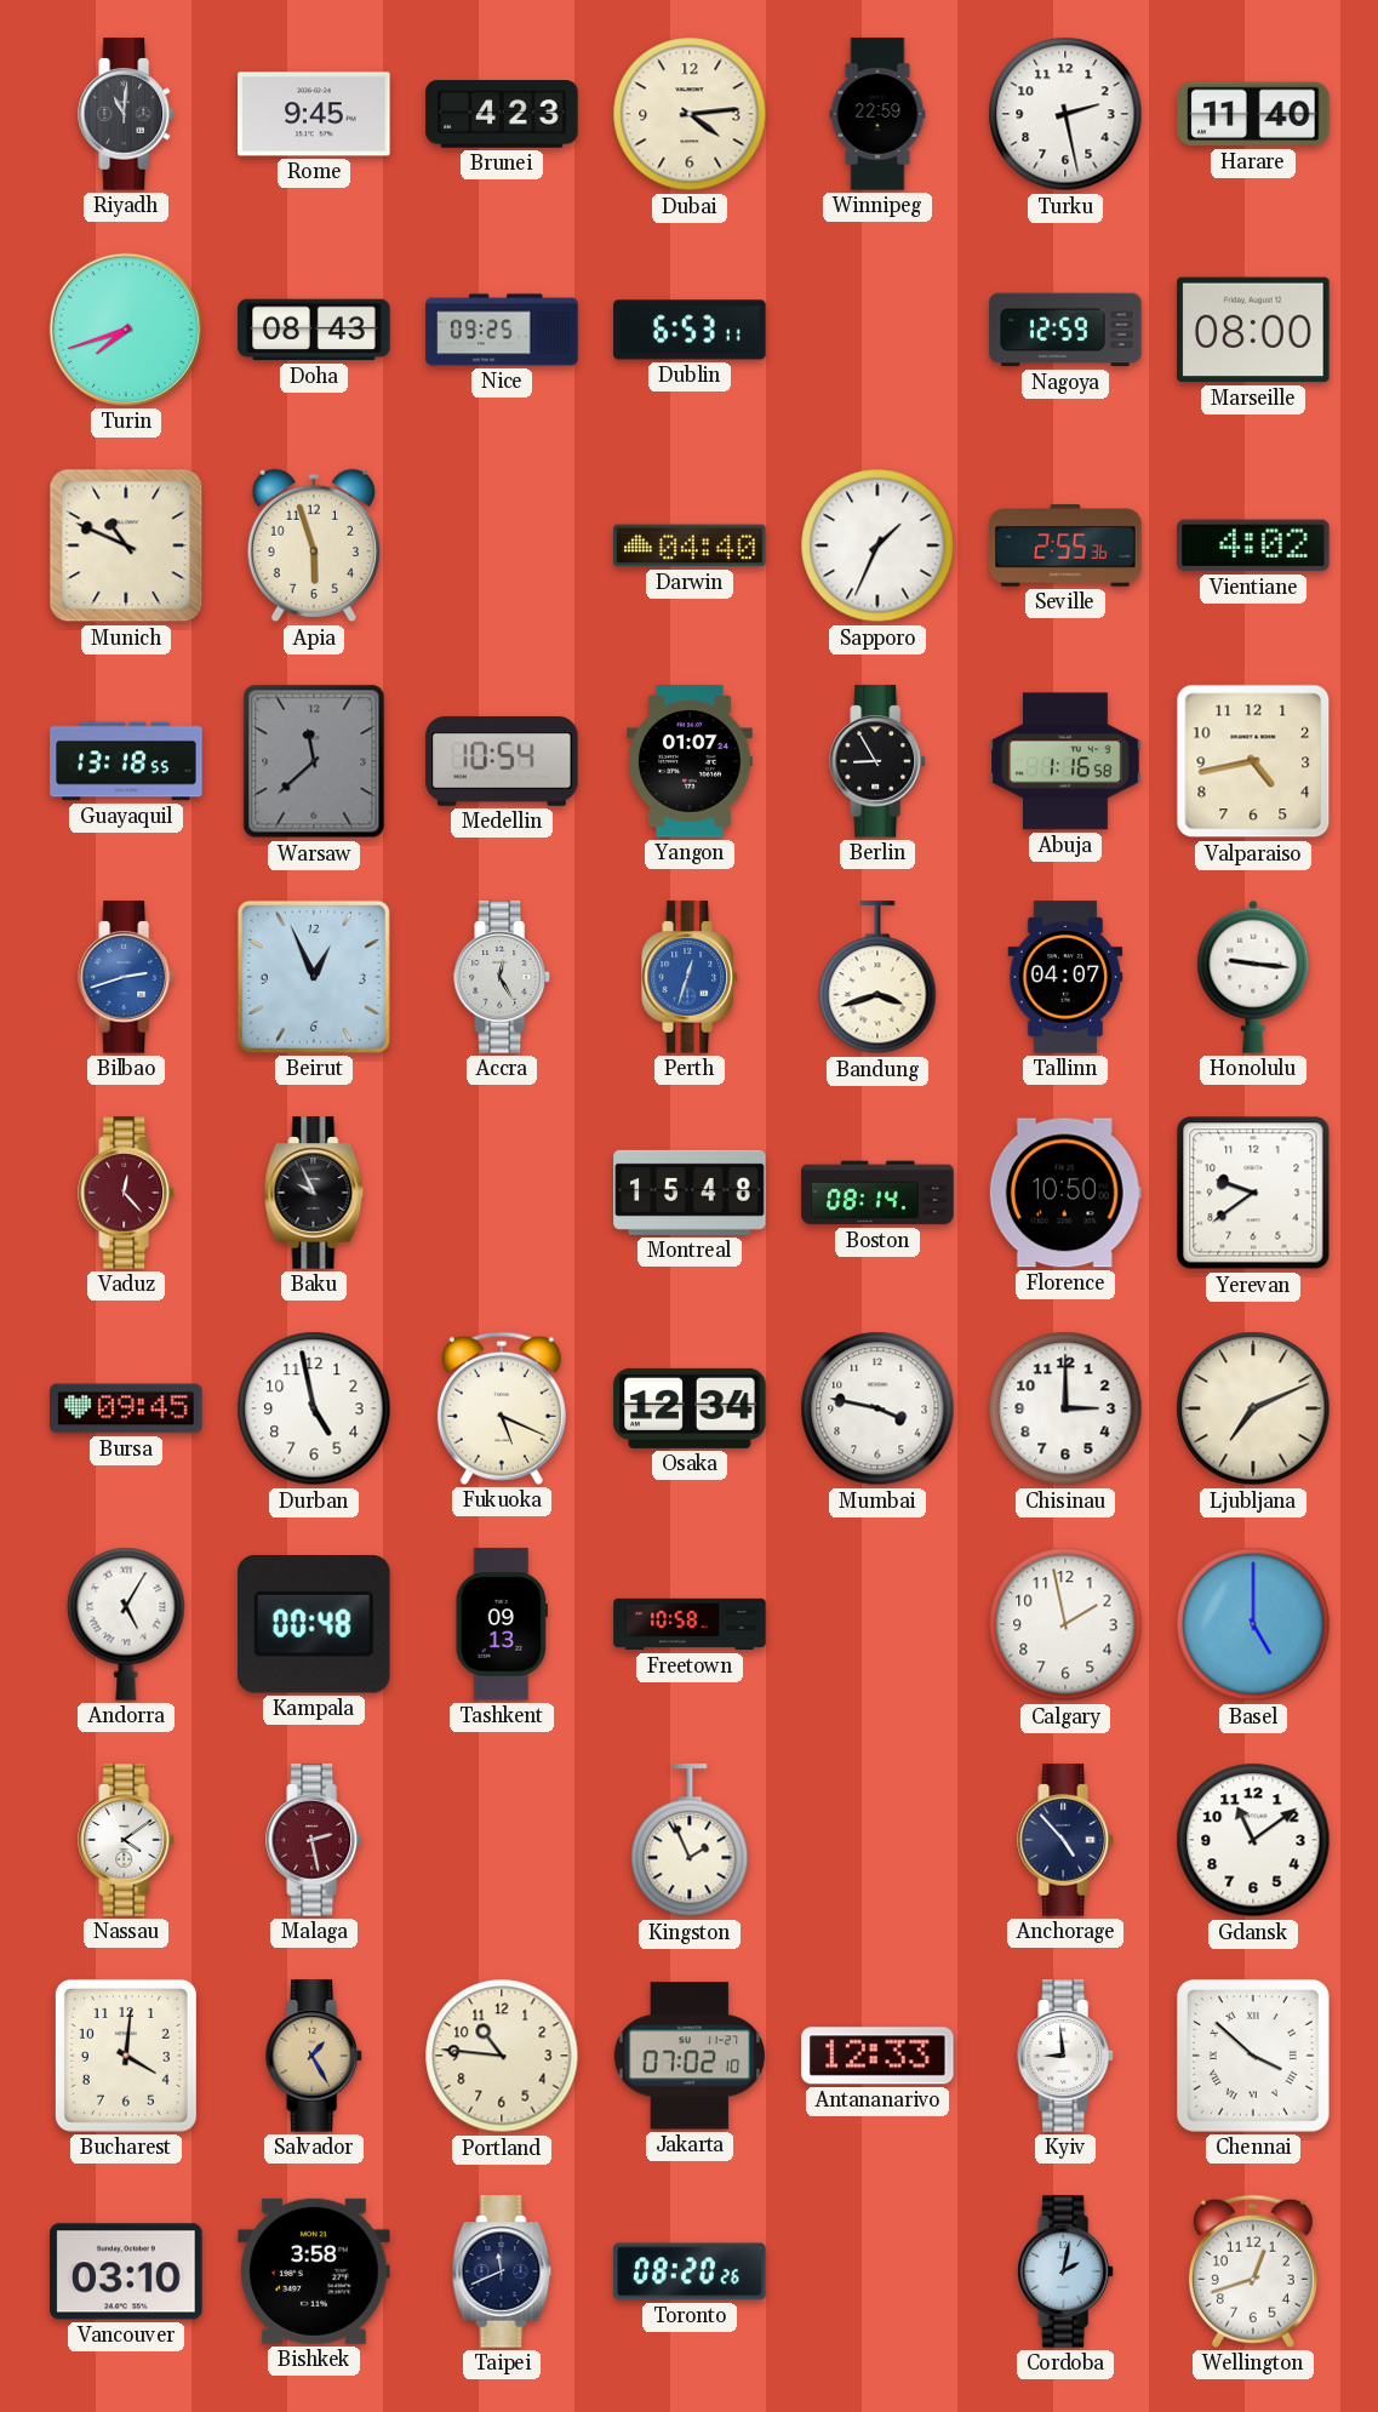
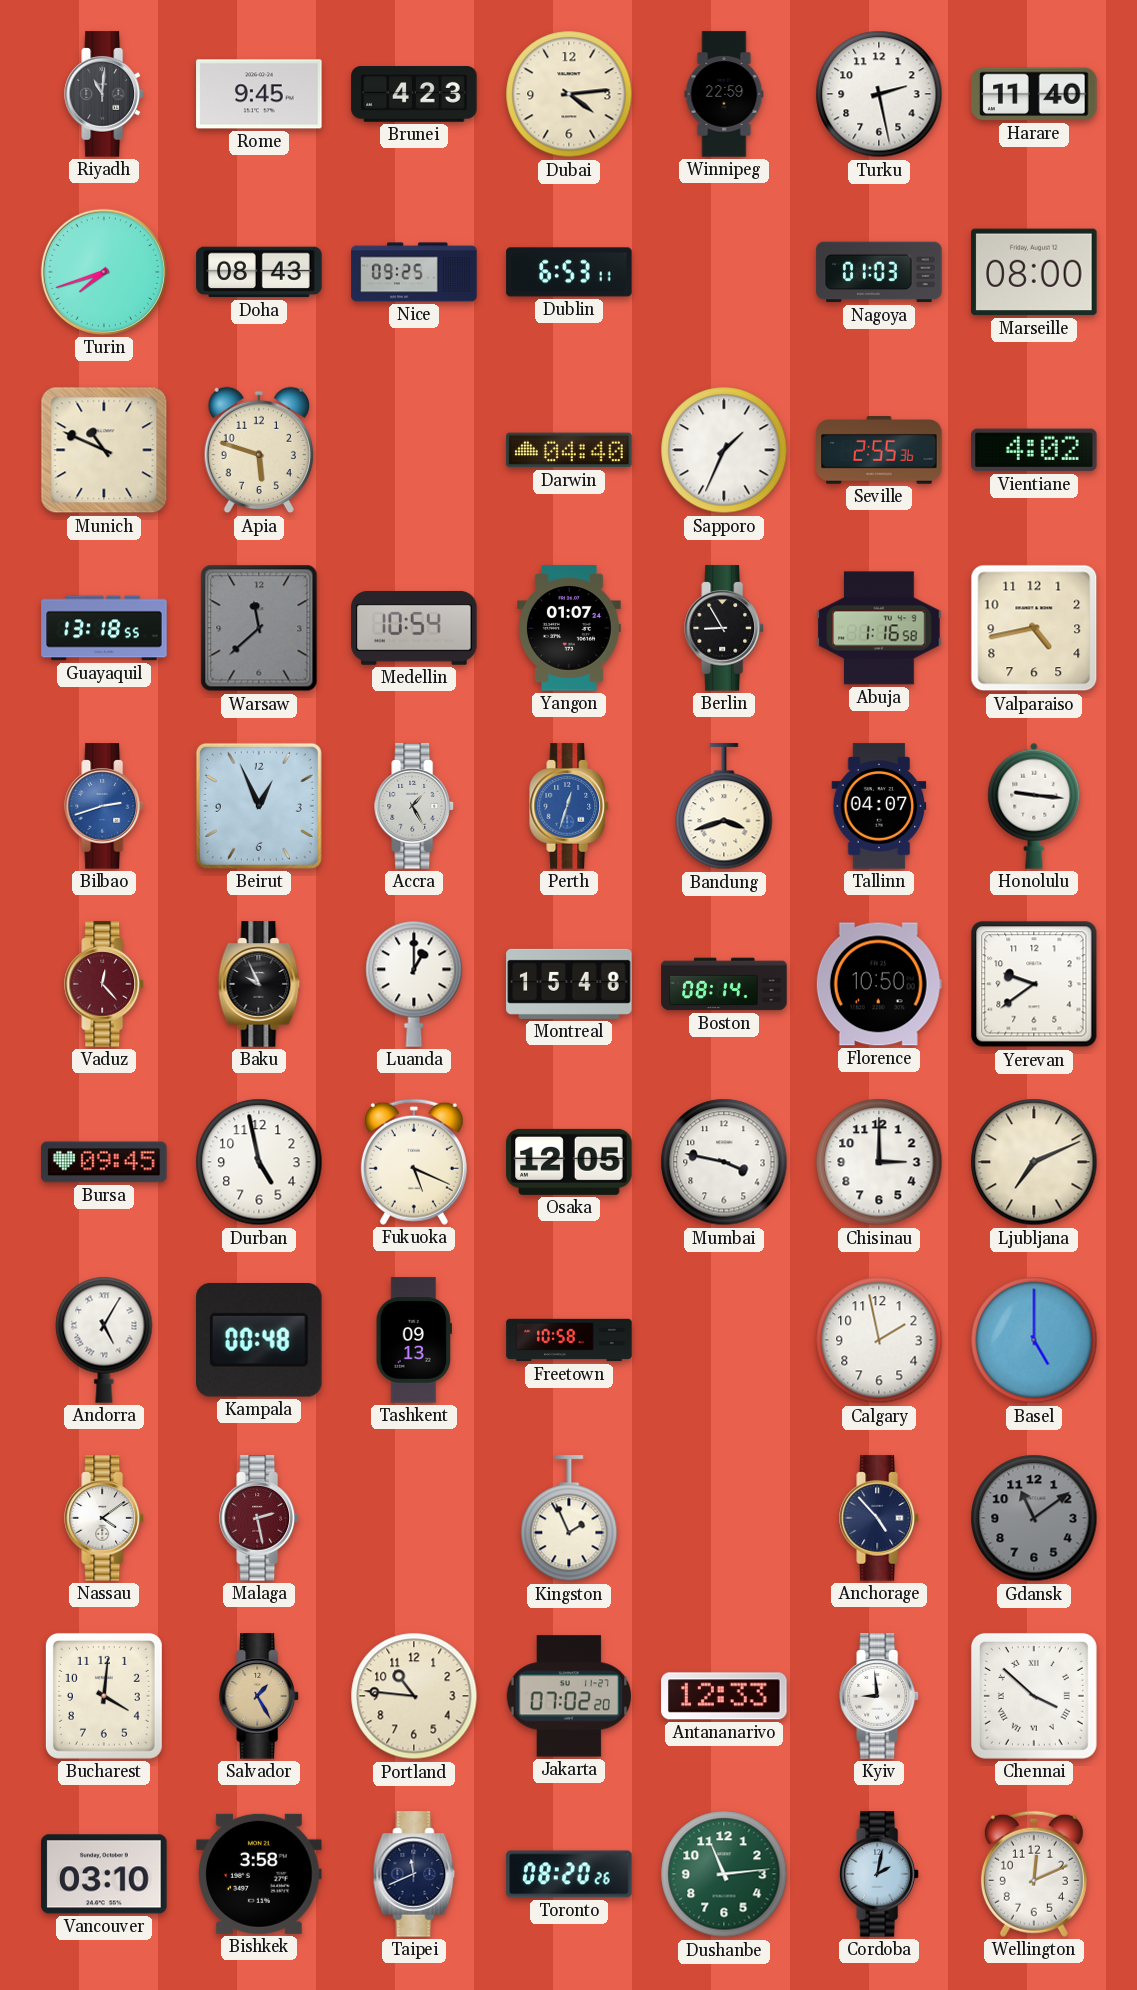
Nagoya: 12:59 -> 01:03
Apia: 5:57 -> 5:48
Accra: 12:25 -> 1:25
Luanda: none -> 1:00
Osaka: 12:34 -> 12:05
Gdansk dial: white -> grey
Jakarta: 07:02:10 -> 07:02:20
Dushanbe: none -> 11:14
Wellington: 12:42 -> 12:11
